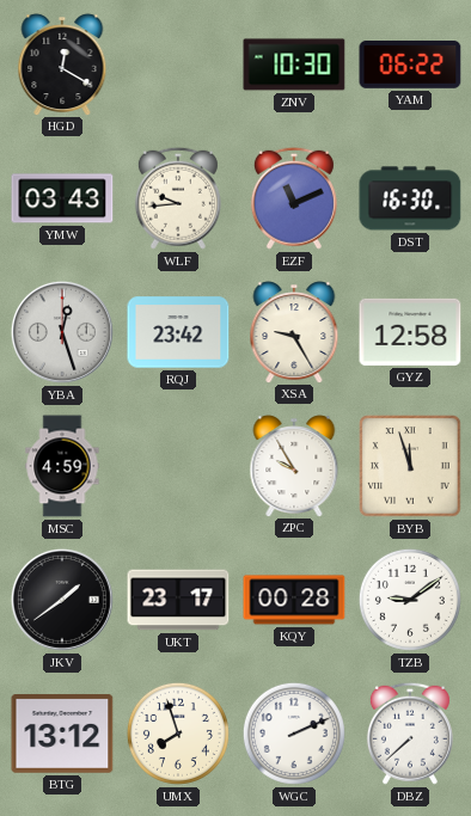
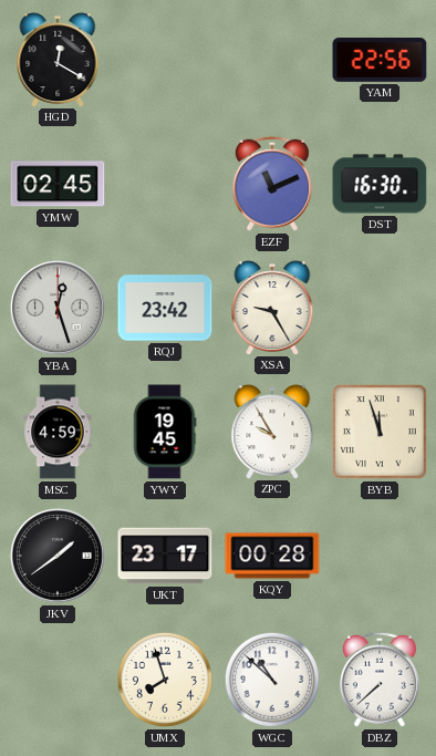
ZNV: 10:30 -> none
YAM: 06:22 -> 22:56
YMW: 03:43 -> 02:45
WLF: 9:44 -> none
GYZ: 12:58 -> none
YWY: none -> 19:45
TZB: 9:09 -> none
BTG: 13:12 -> none
WGC: 2:11 -> 10:52
